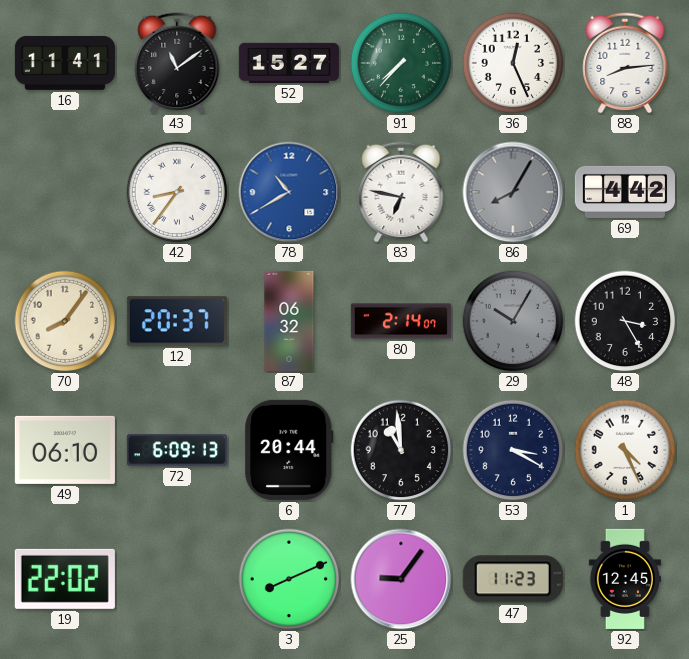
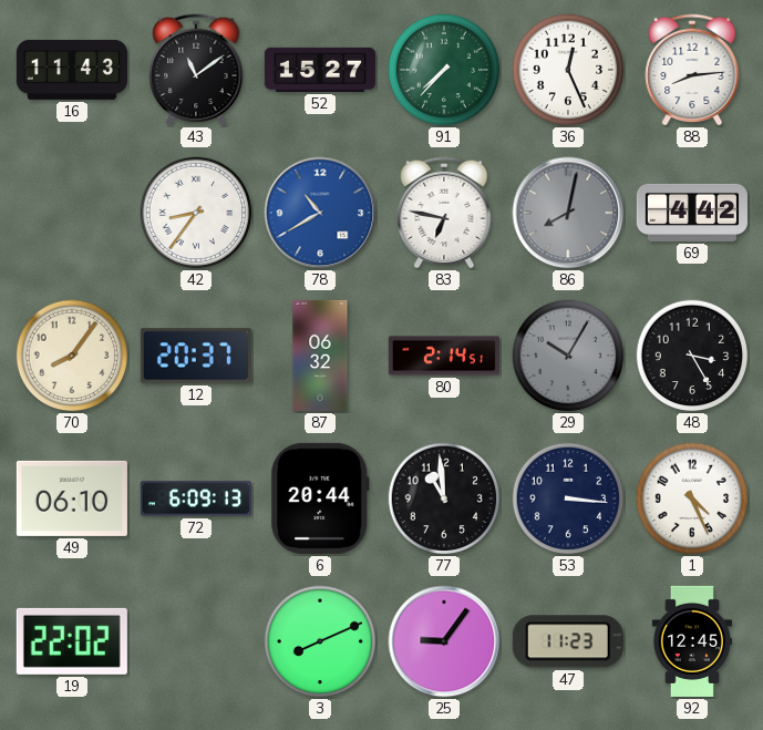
16: 11:41 -> 11:43
86: 8:05 -> 8:02
80: 2:14:07 -> 2:14:51
53: 3:20 -> 3:16
